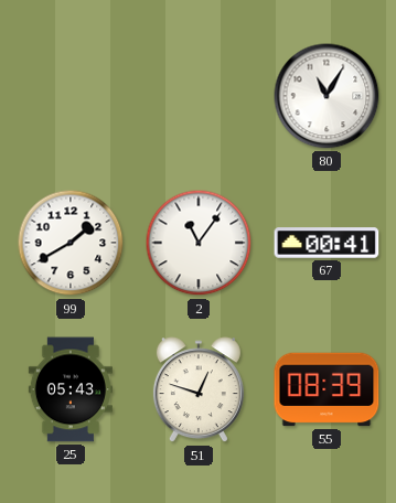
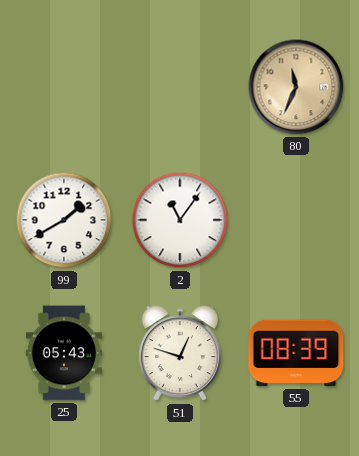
80: 11:05 -> 11:34
80 dial: white -> champagne
67: 00:41 -> none
